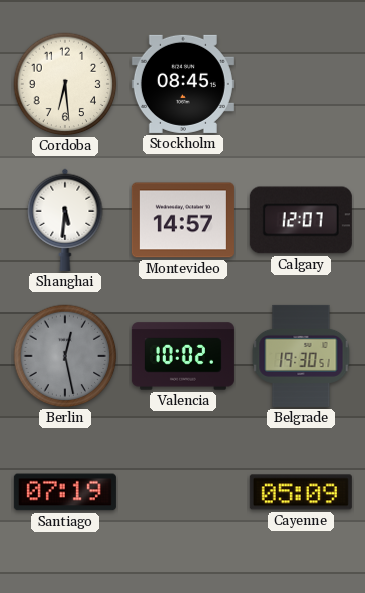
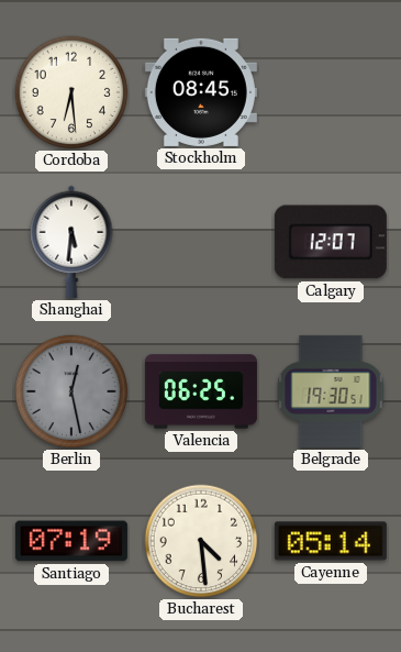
Montevideo: 14:57 -> none
Valencia: 10:02 -> 06:25
Bucharest: none -> 4:29
Cayenne: 05:09 -> 05:14
